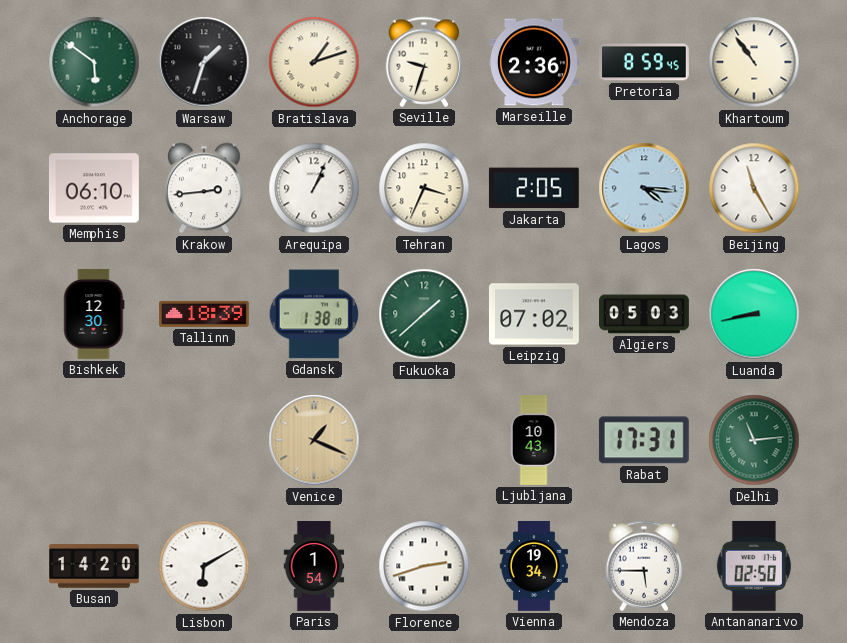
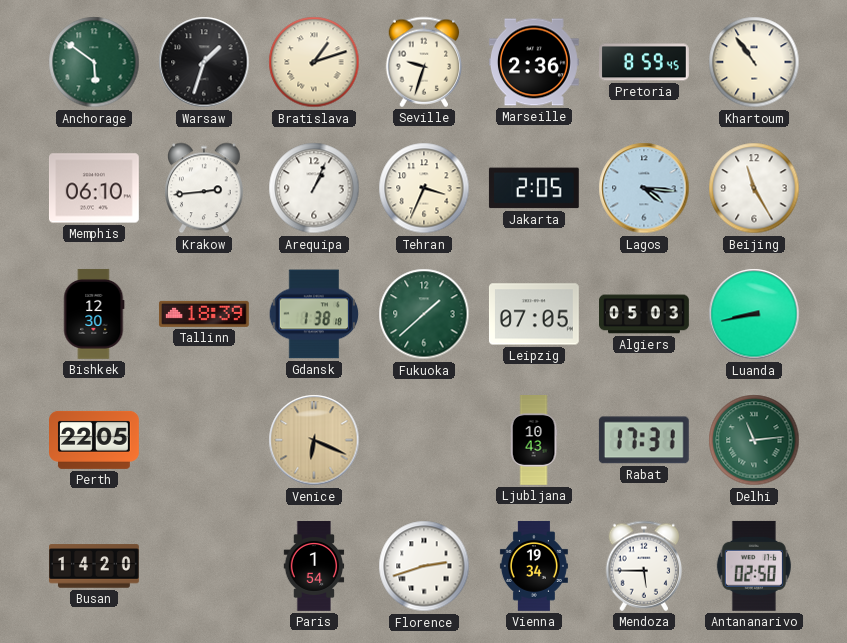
Leipzig: 07:02 -> 07:05
Perth: none -> 22:05
Venice: 1:19 -> 6:19
Lisbon: 6:10 -> none
